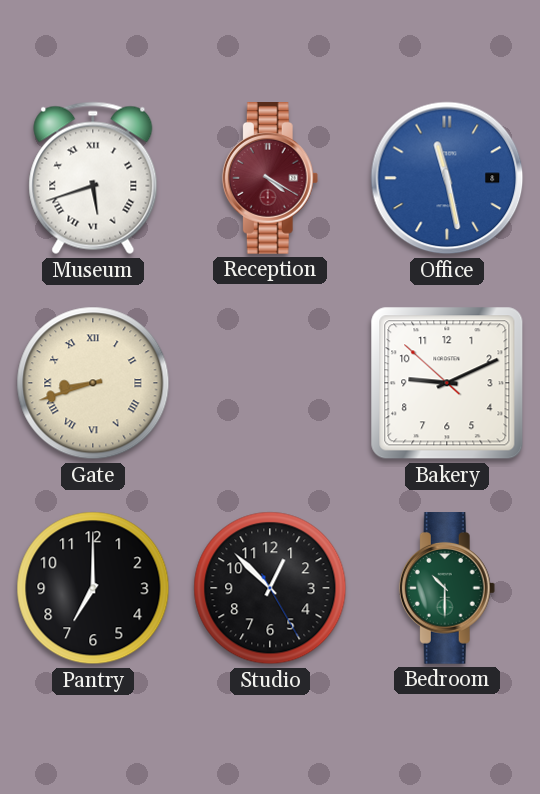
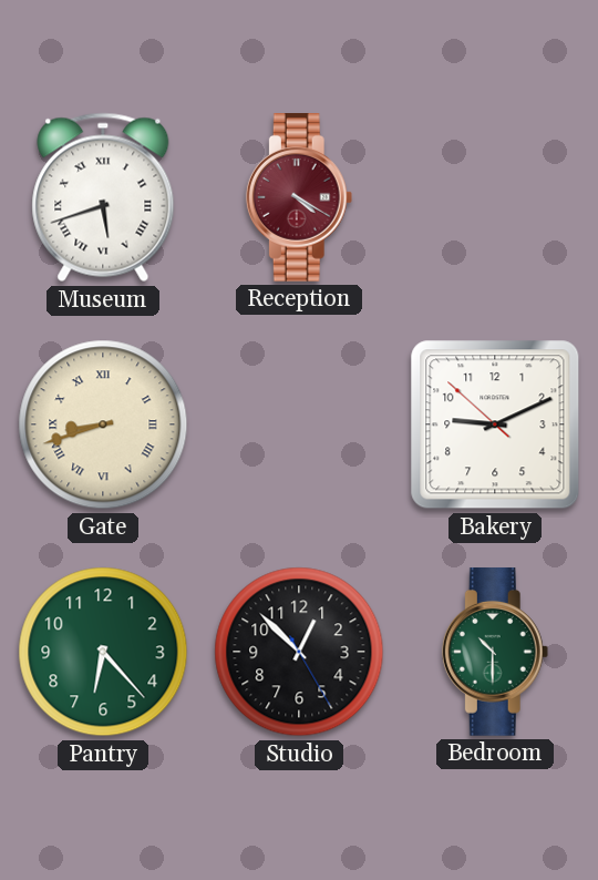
Office: 11:28 -> none
Pantry: 7:00 -> 6:23
Pantry dial: black -> green
